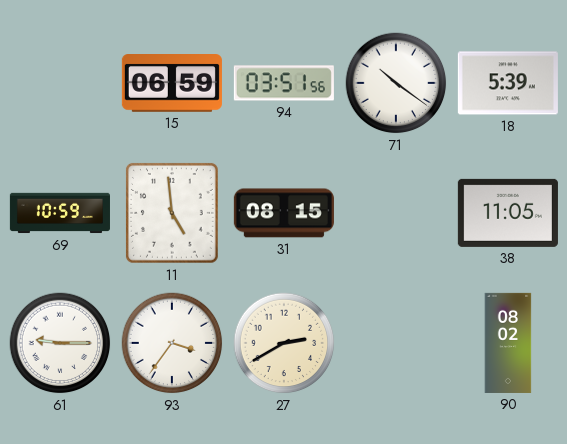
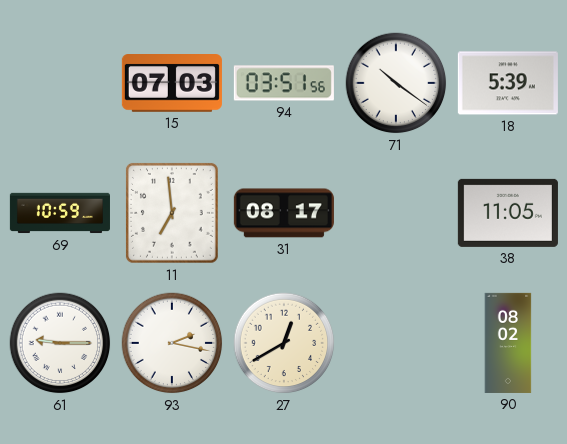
15: 06:59 -> 07:03
11: 4:59 -> 6:59
31: 08:15 -> 08:17
93: 3:36 -> 2:17
27: 2:40 -> 12:40
